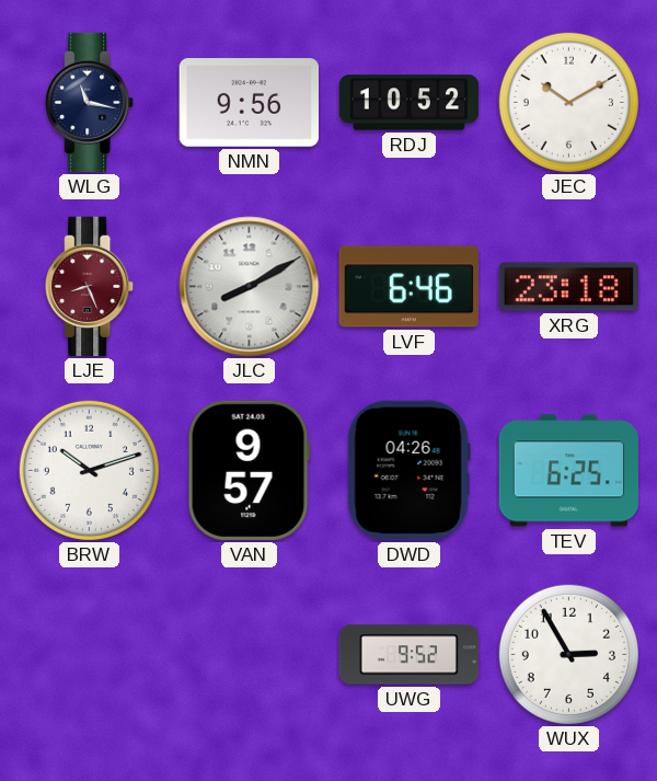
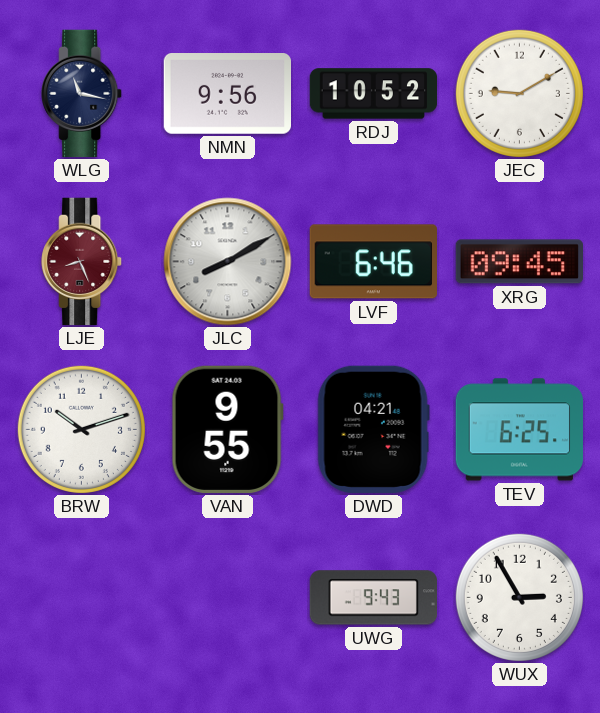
JEC: 10:10 -> 9:10
XRG: 23:18 -> 09:45
VAN: 9:57 -> 9:55
DWD: 04:26 -> 04:21
UWG: 9:52 -> 9:43
